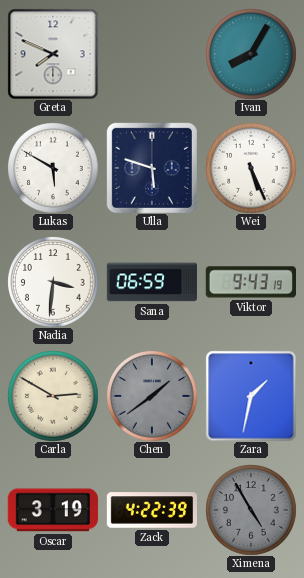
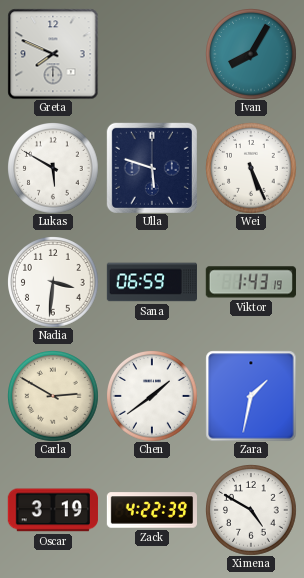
Viktor: 9:43 -> 1:43
Chen dial: grey -> white
Ximena: 4:55 -> 4:50
Ximena dial: grey -> white
